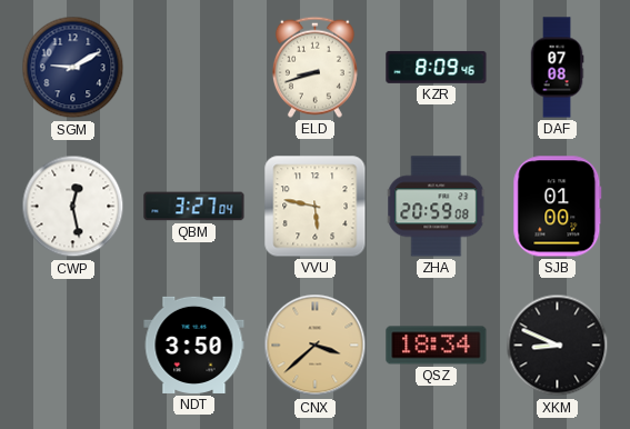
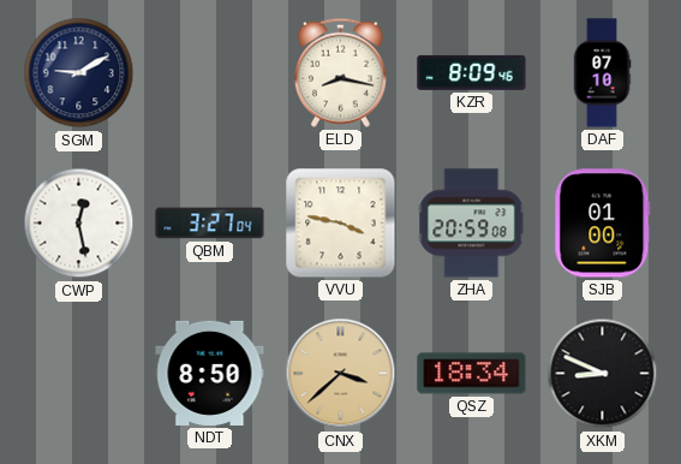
ELD: 8:42 -> 8:17
DAF: 07:08 -> 07:10
VVU: 5:47 -> 3:47
NDT: 3:50 -> 8:50
